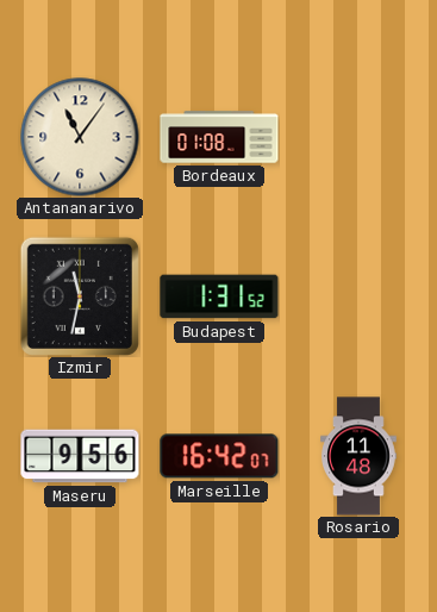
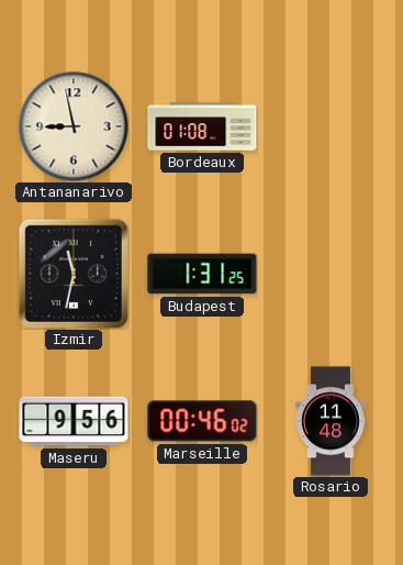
Antananarivo: 11:06 -> 8:58
Budapest: 1:31:52 -> 1:31:25
Marseille: 16:42 -> 00:46
